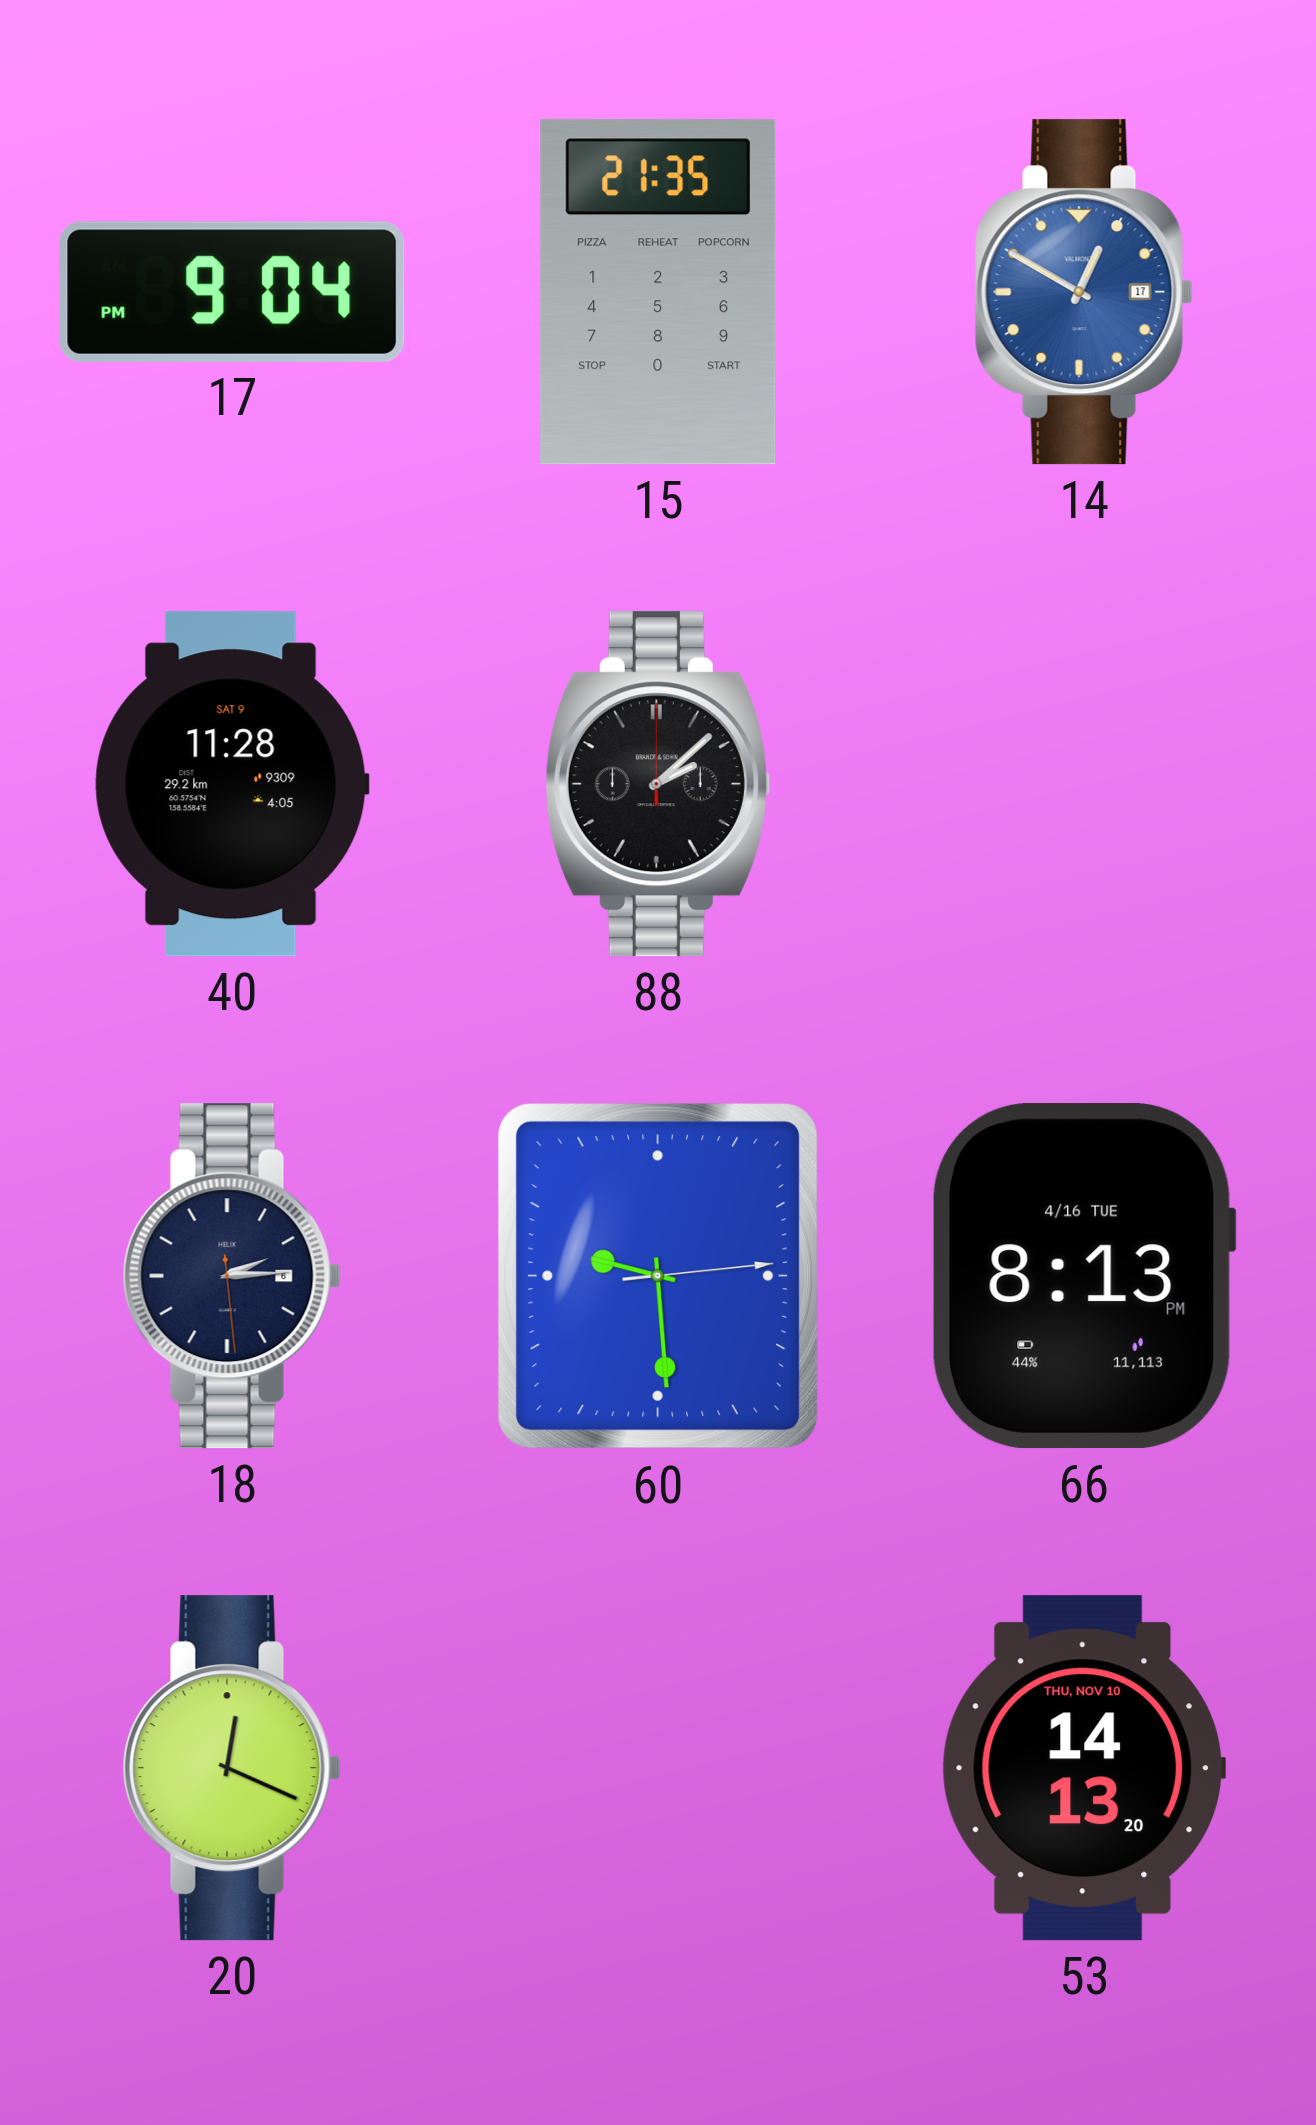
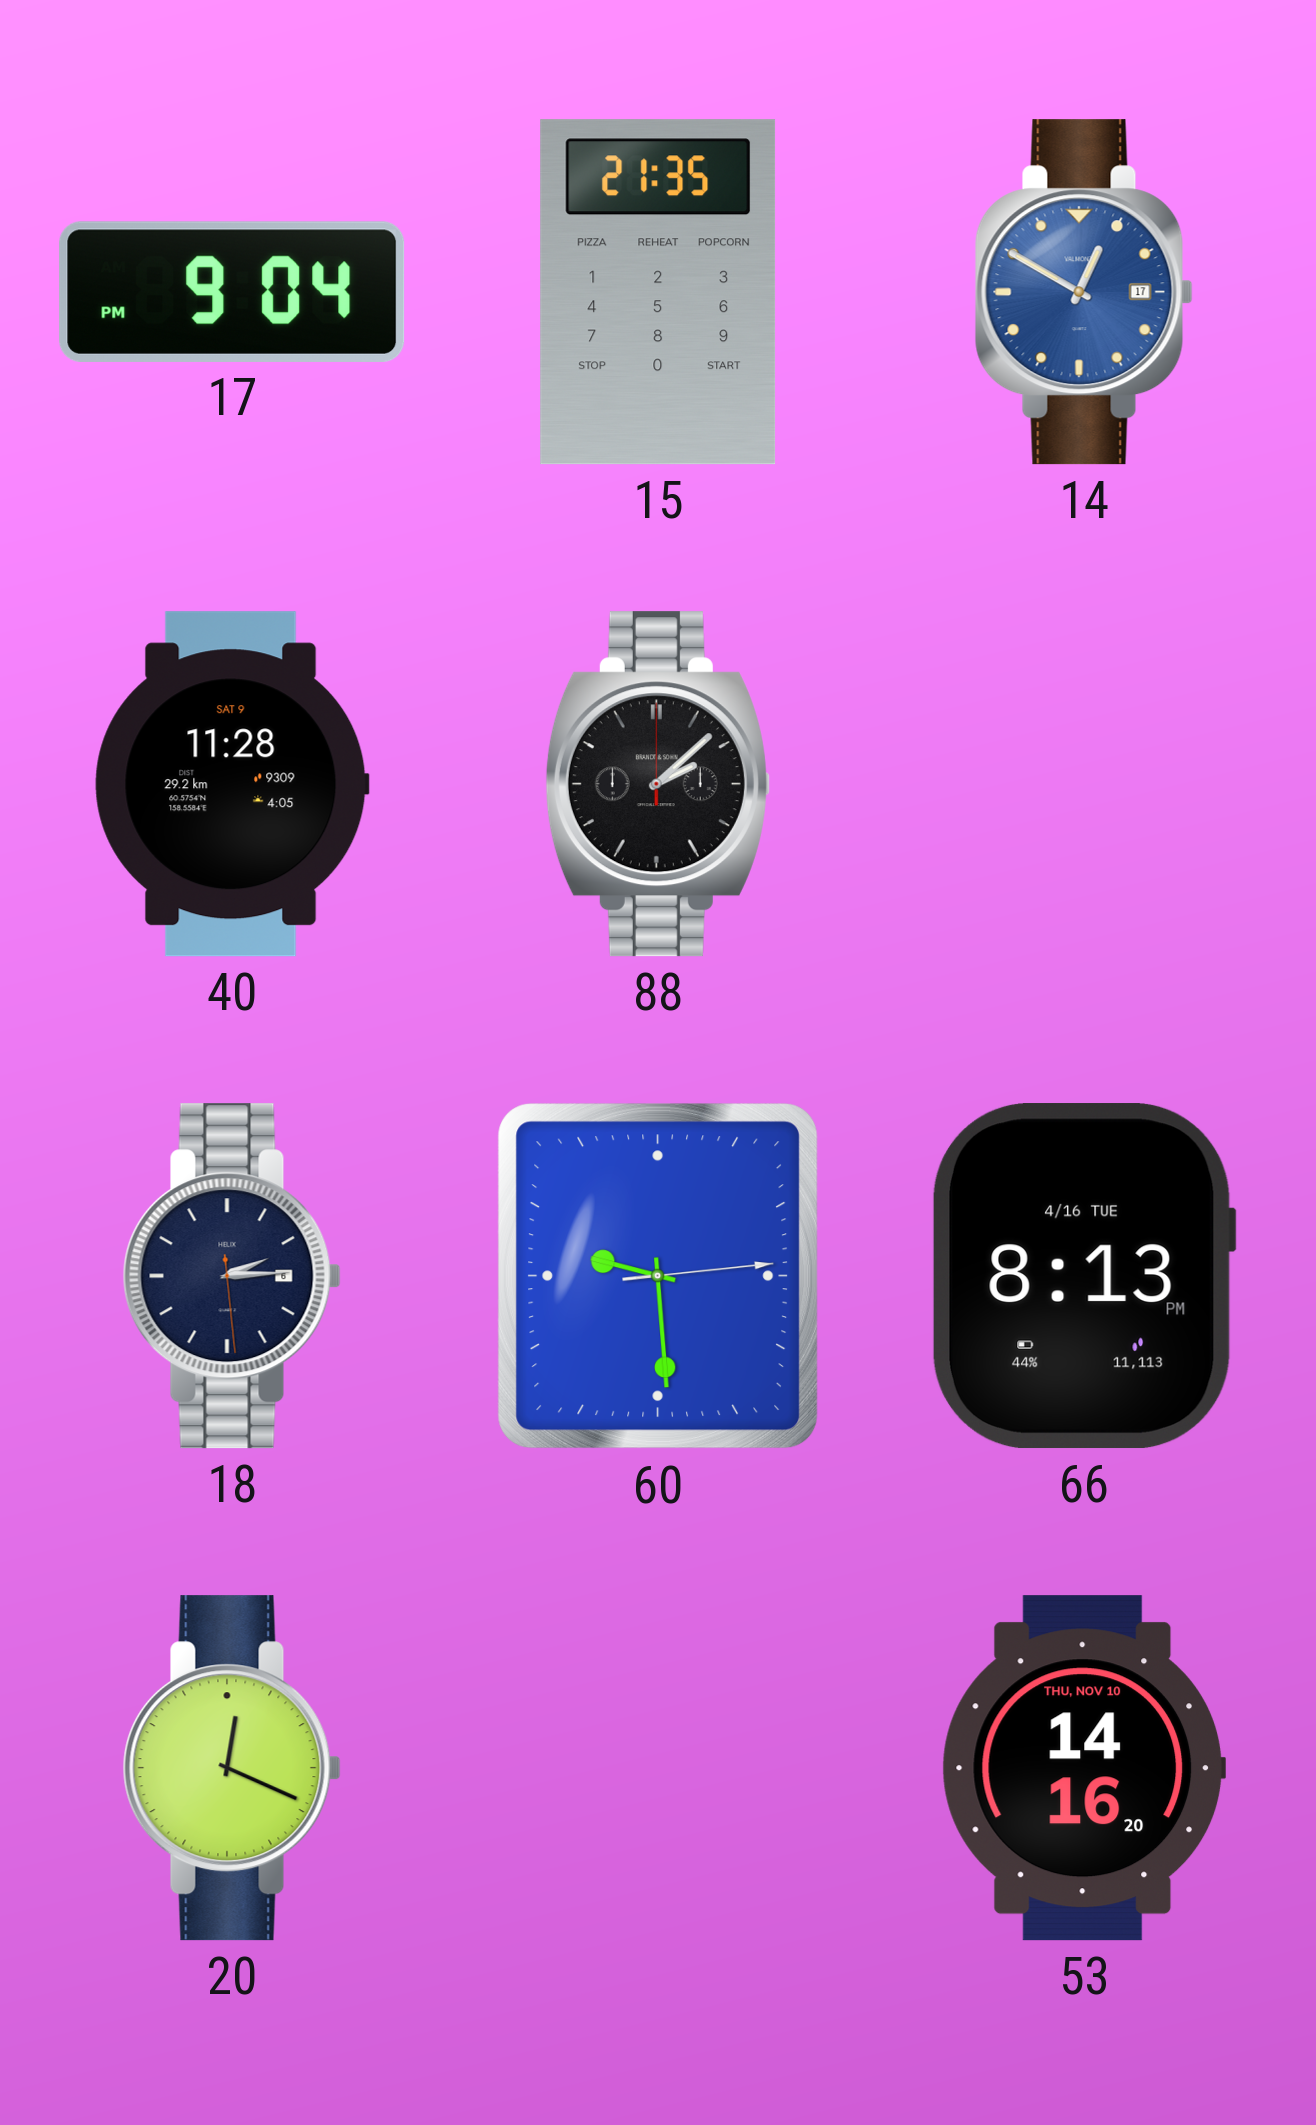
53: 14:13 -> 14:16
